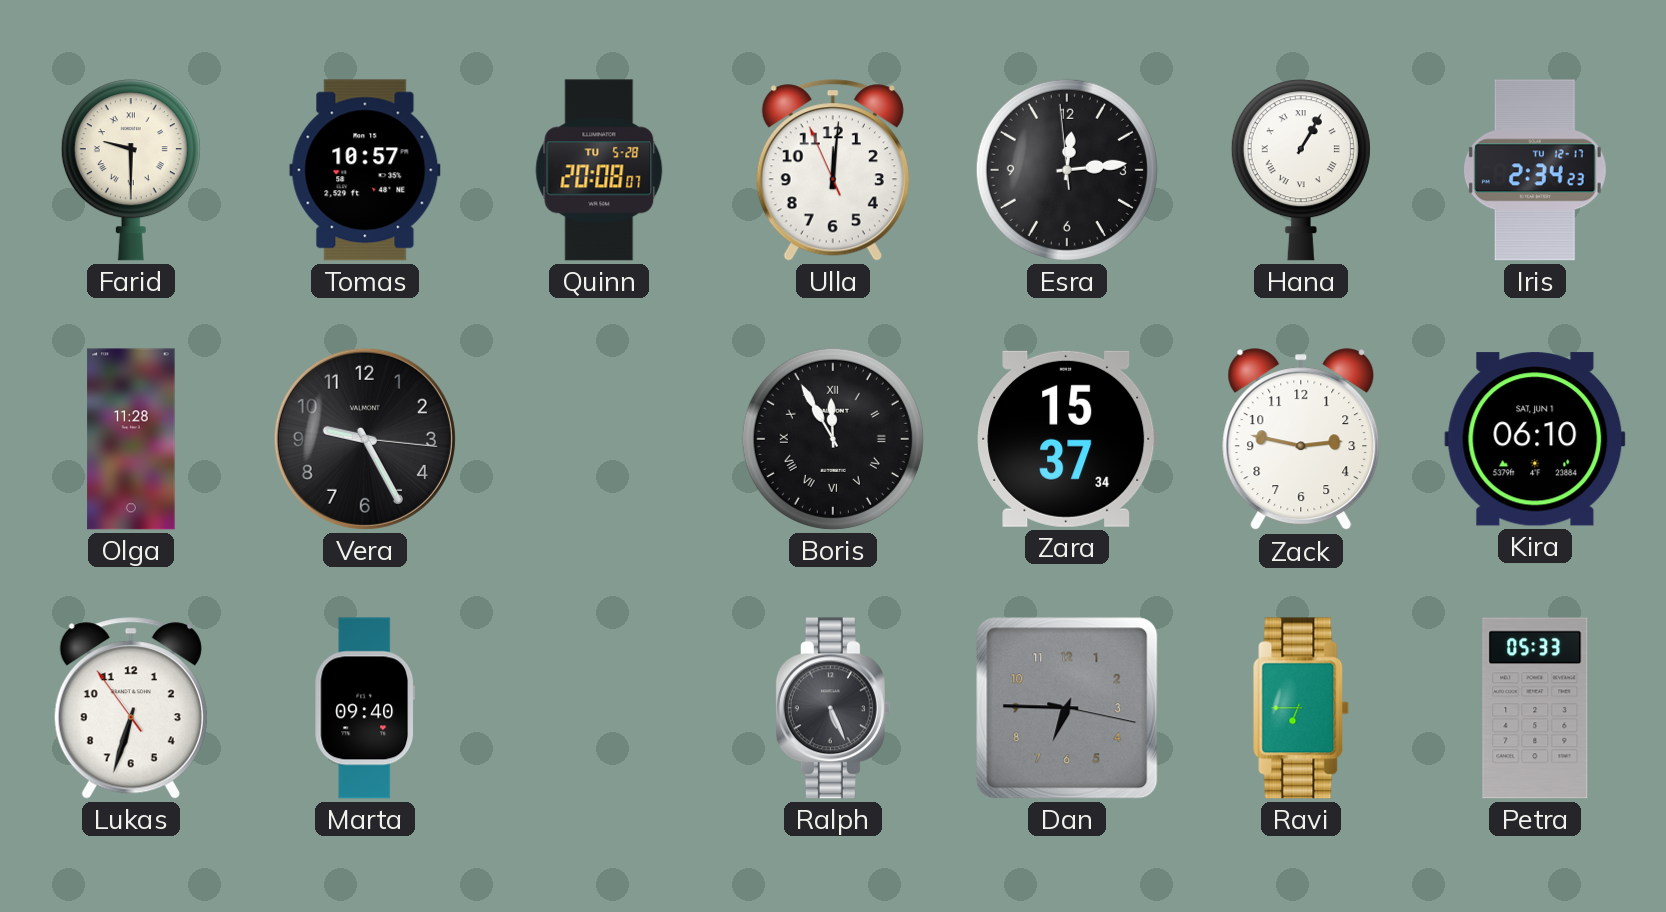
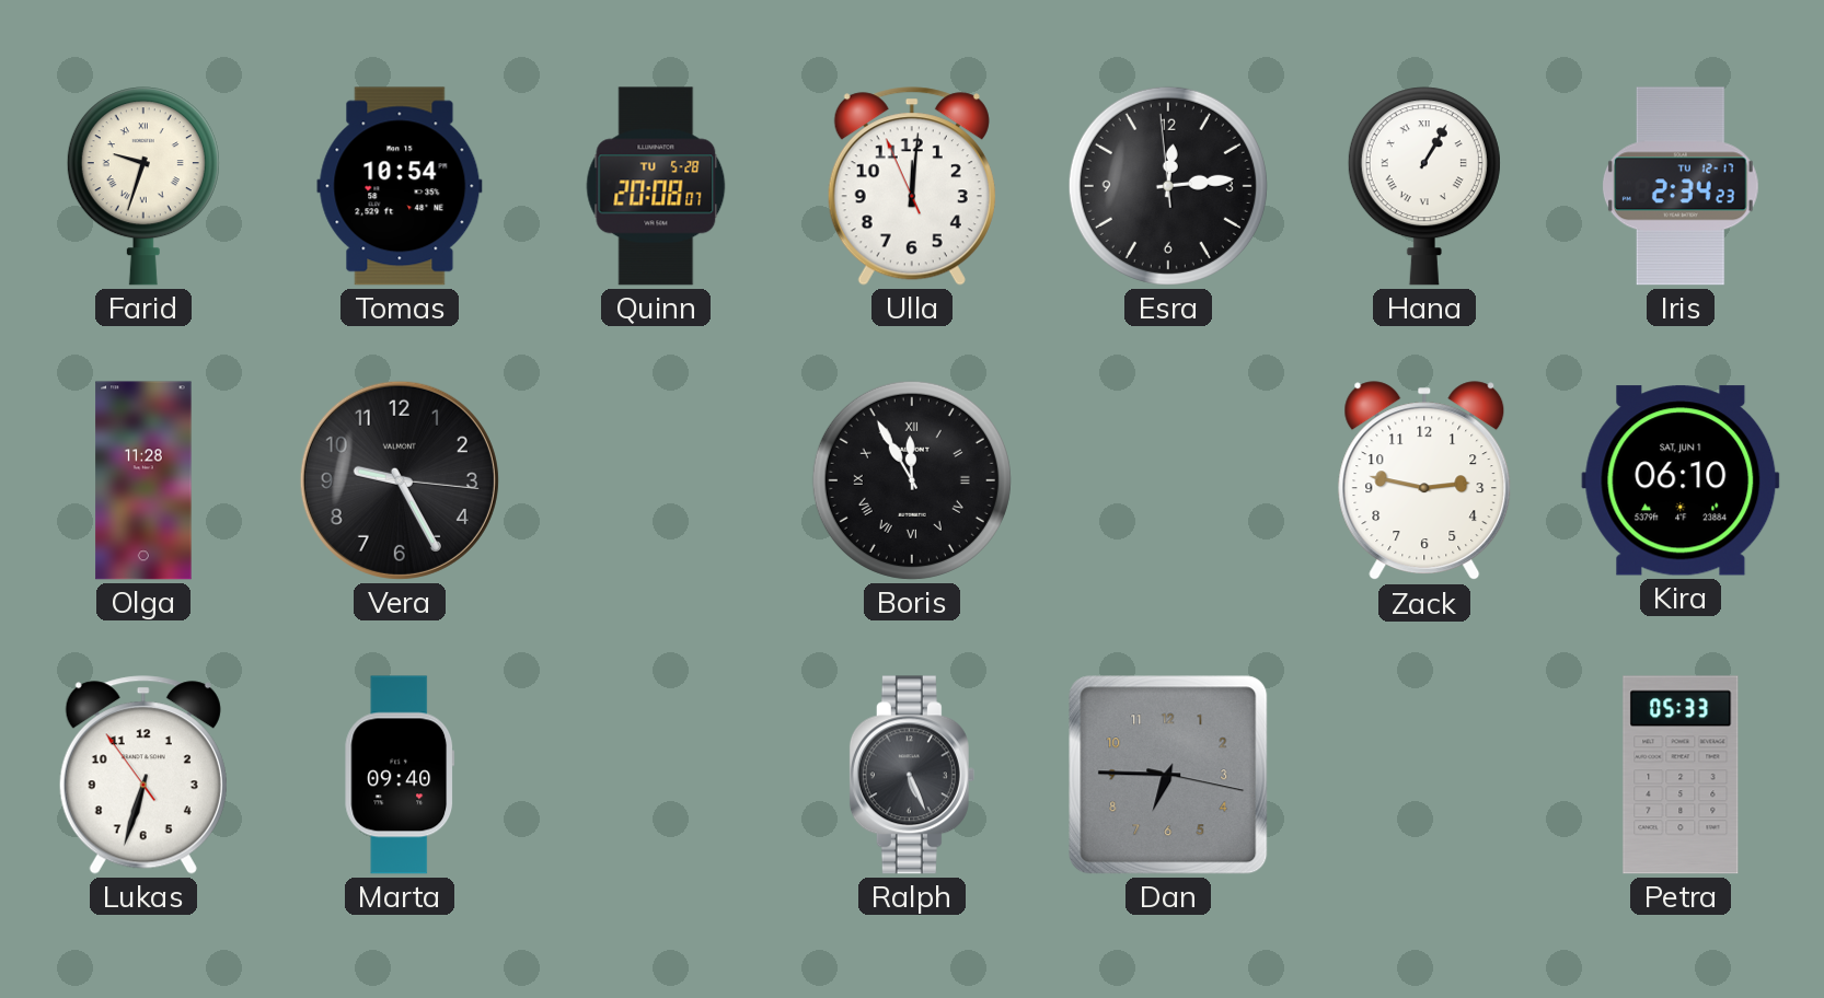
Farid: 9:30 -> 9:33
Tomas: 10:57 -> 10:54
Zara: 15:37 -> none
Ravi: 6:45 -> none
